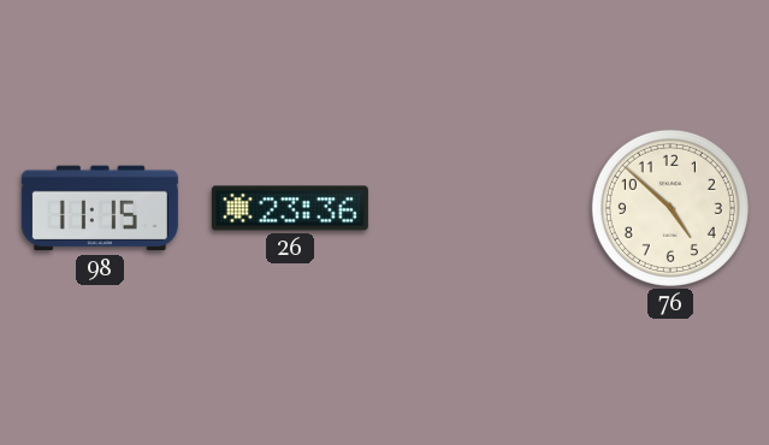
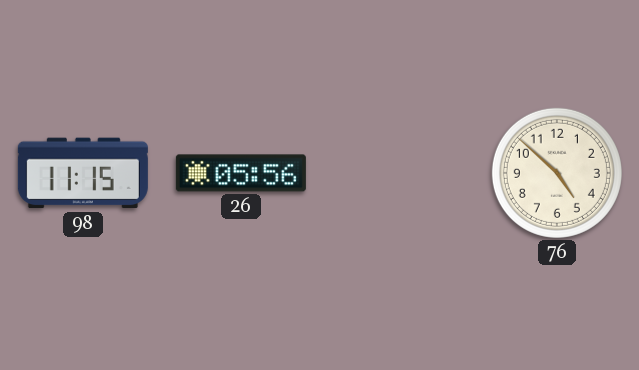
26: 23:36 -> 05:56
